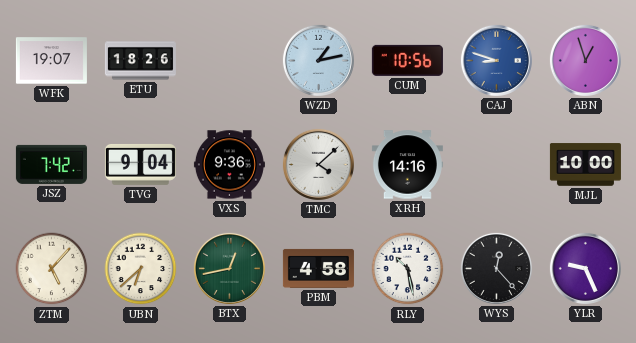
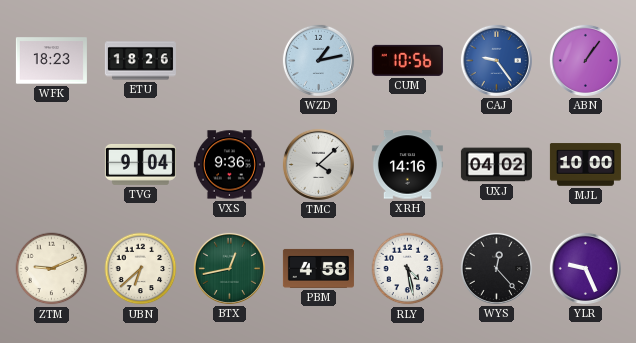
WFK: 19:07 -> 18:23
CAJ: 8:48 -> 9:24
ABN: 12:57 -> 1:06
JSZ: 7:42 -> none
UXJ: none -> 04:02
ZTM: 5:07 -> 9:11
RLY: 10:28 -> 4:28
